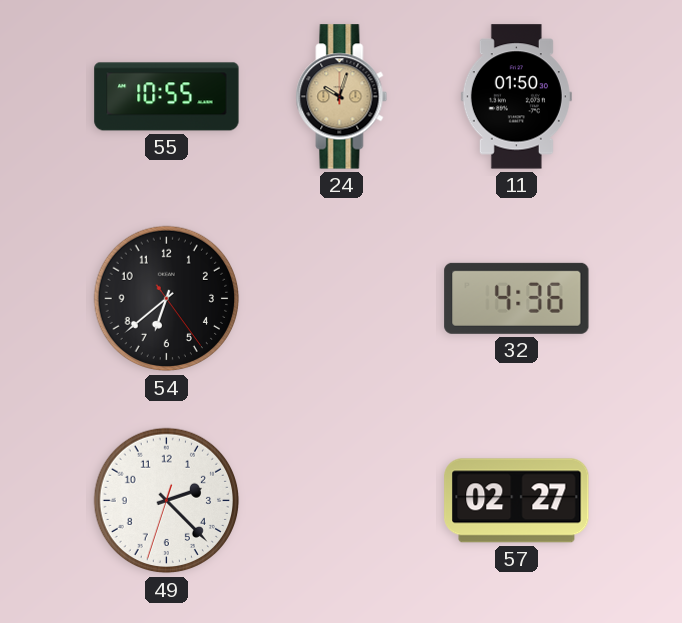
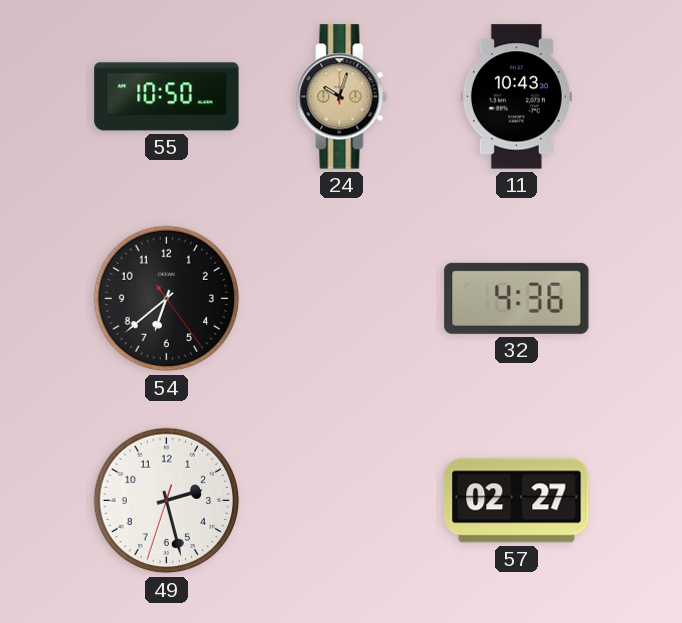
55: 10:55 -> 10:50
11: 01:50 -> 10:43
49: 2:22 -> 2:27
